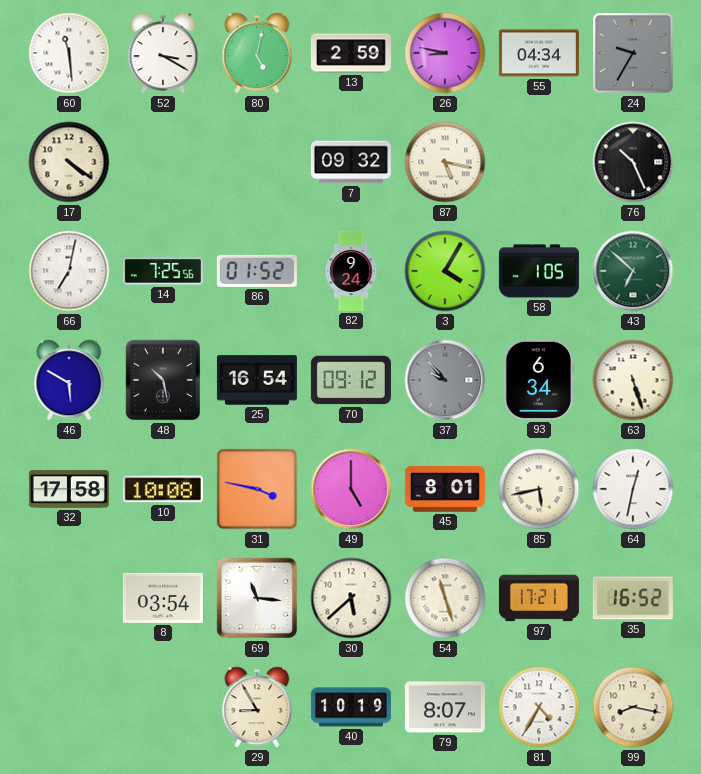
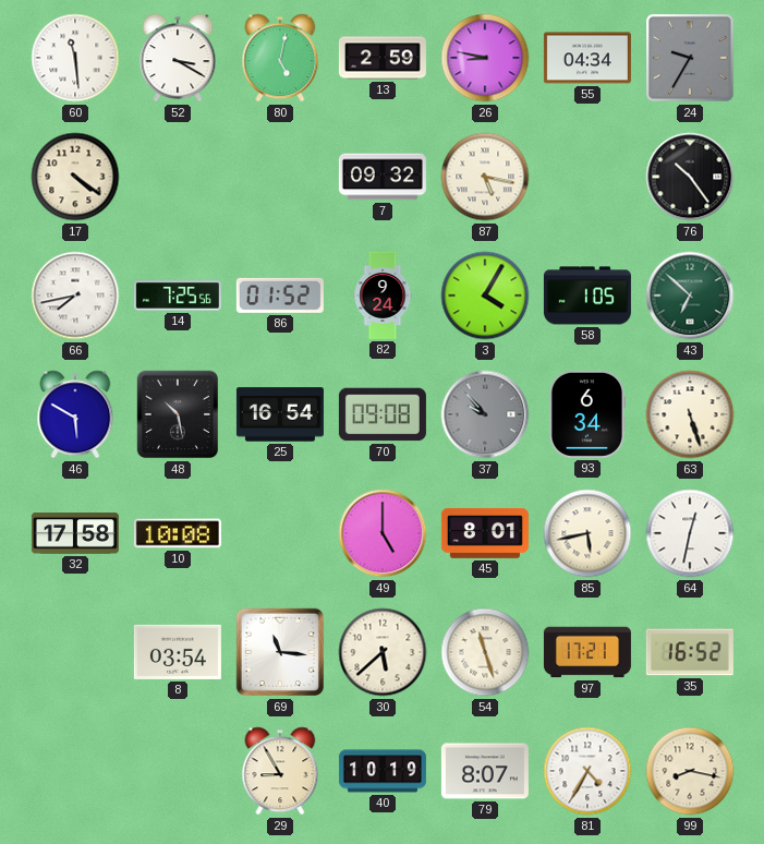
76: 10:26 -> 10:24
66: 7:02 -> 7:43
70: 09:12 -> 09:08
31: 3:47 -> none
